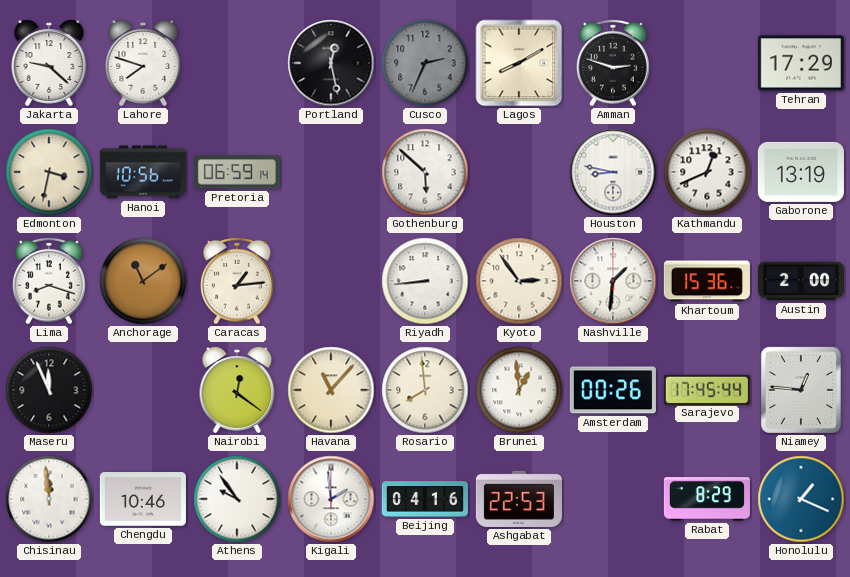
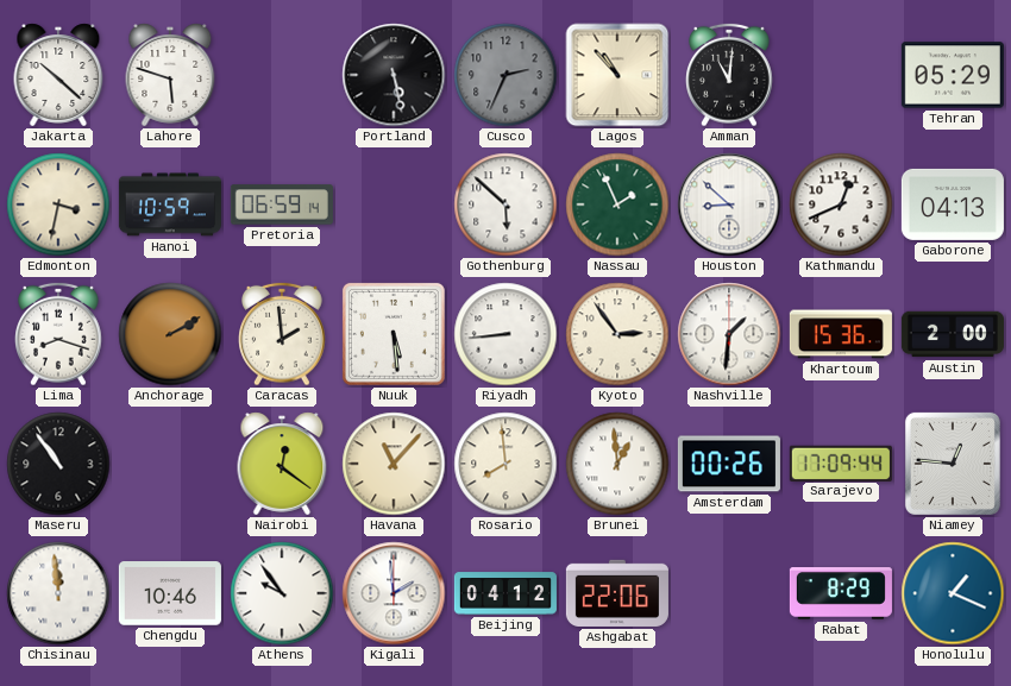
Jakarta: 9:22 -> 10:22
Lahore: 7:48 -> 5:48
Portland: 12:28 -> 5:28
Lagos: 8:10 -> 10:53
Amman: 2:48 -> 11:01
Tehran: 17:29 -> 05:29
Hanoi: 10:56 -> 10:59
Nassau: none -> 1:56
Houston: 8:47 -> 8:52
Gaborone: 13:19 -> 04:13
Anchorage: 11:09 -> 2:10
Caracas: 1:14 -> 1:59
Nuuk: none -> 5:29
Maseru: 11:56 -> 10:54
Sarajevo: 17:45 -> 17:09
Beijing: 04:16 -> 04:12
Ashgabat: 22:53 -> 22:06
